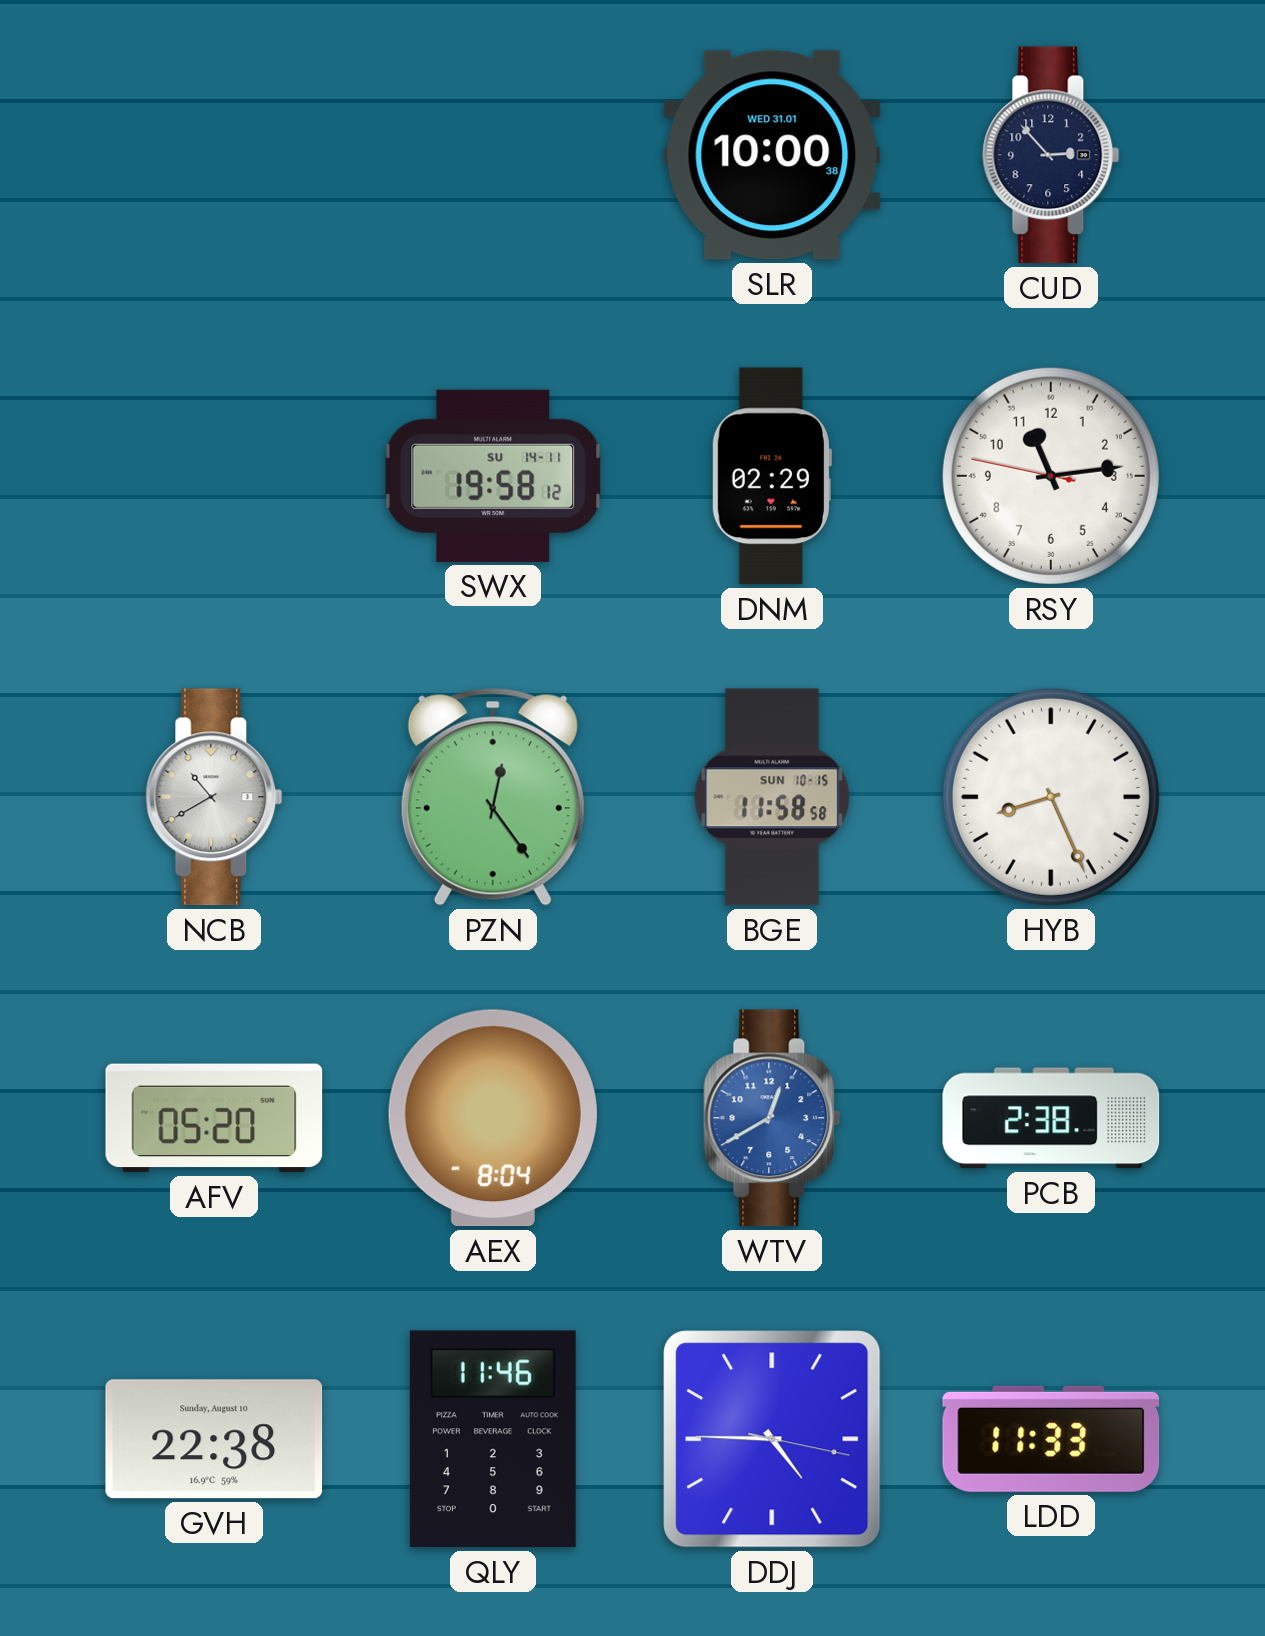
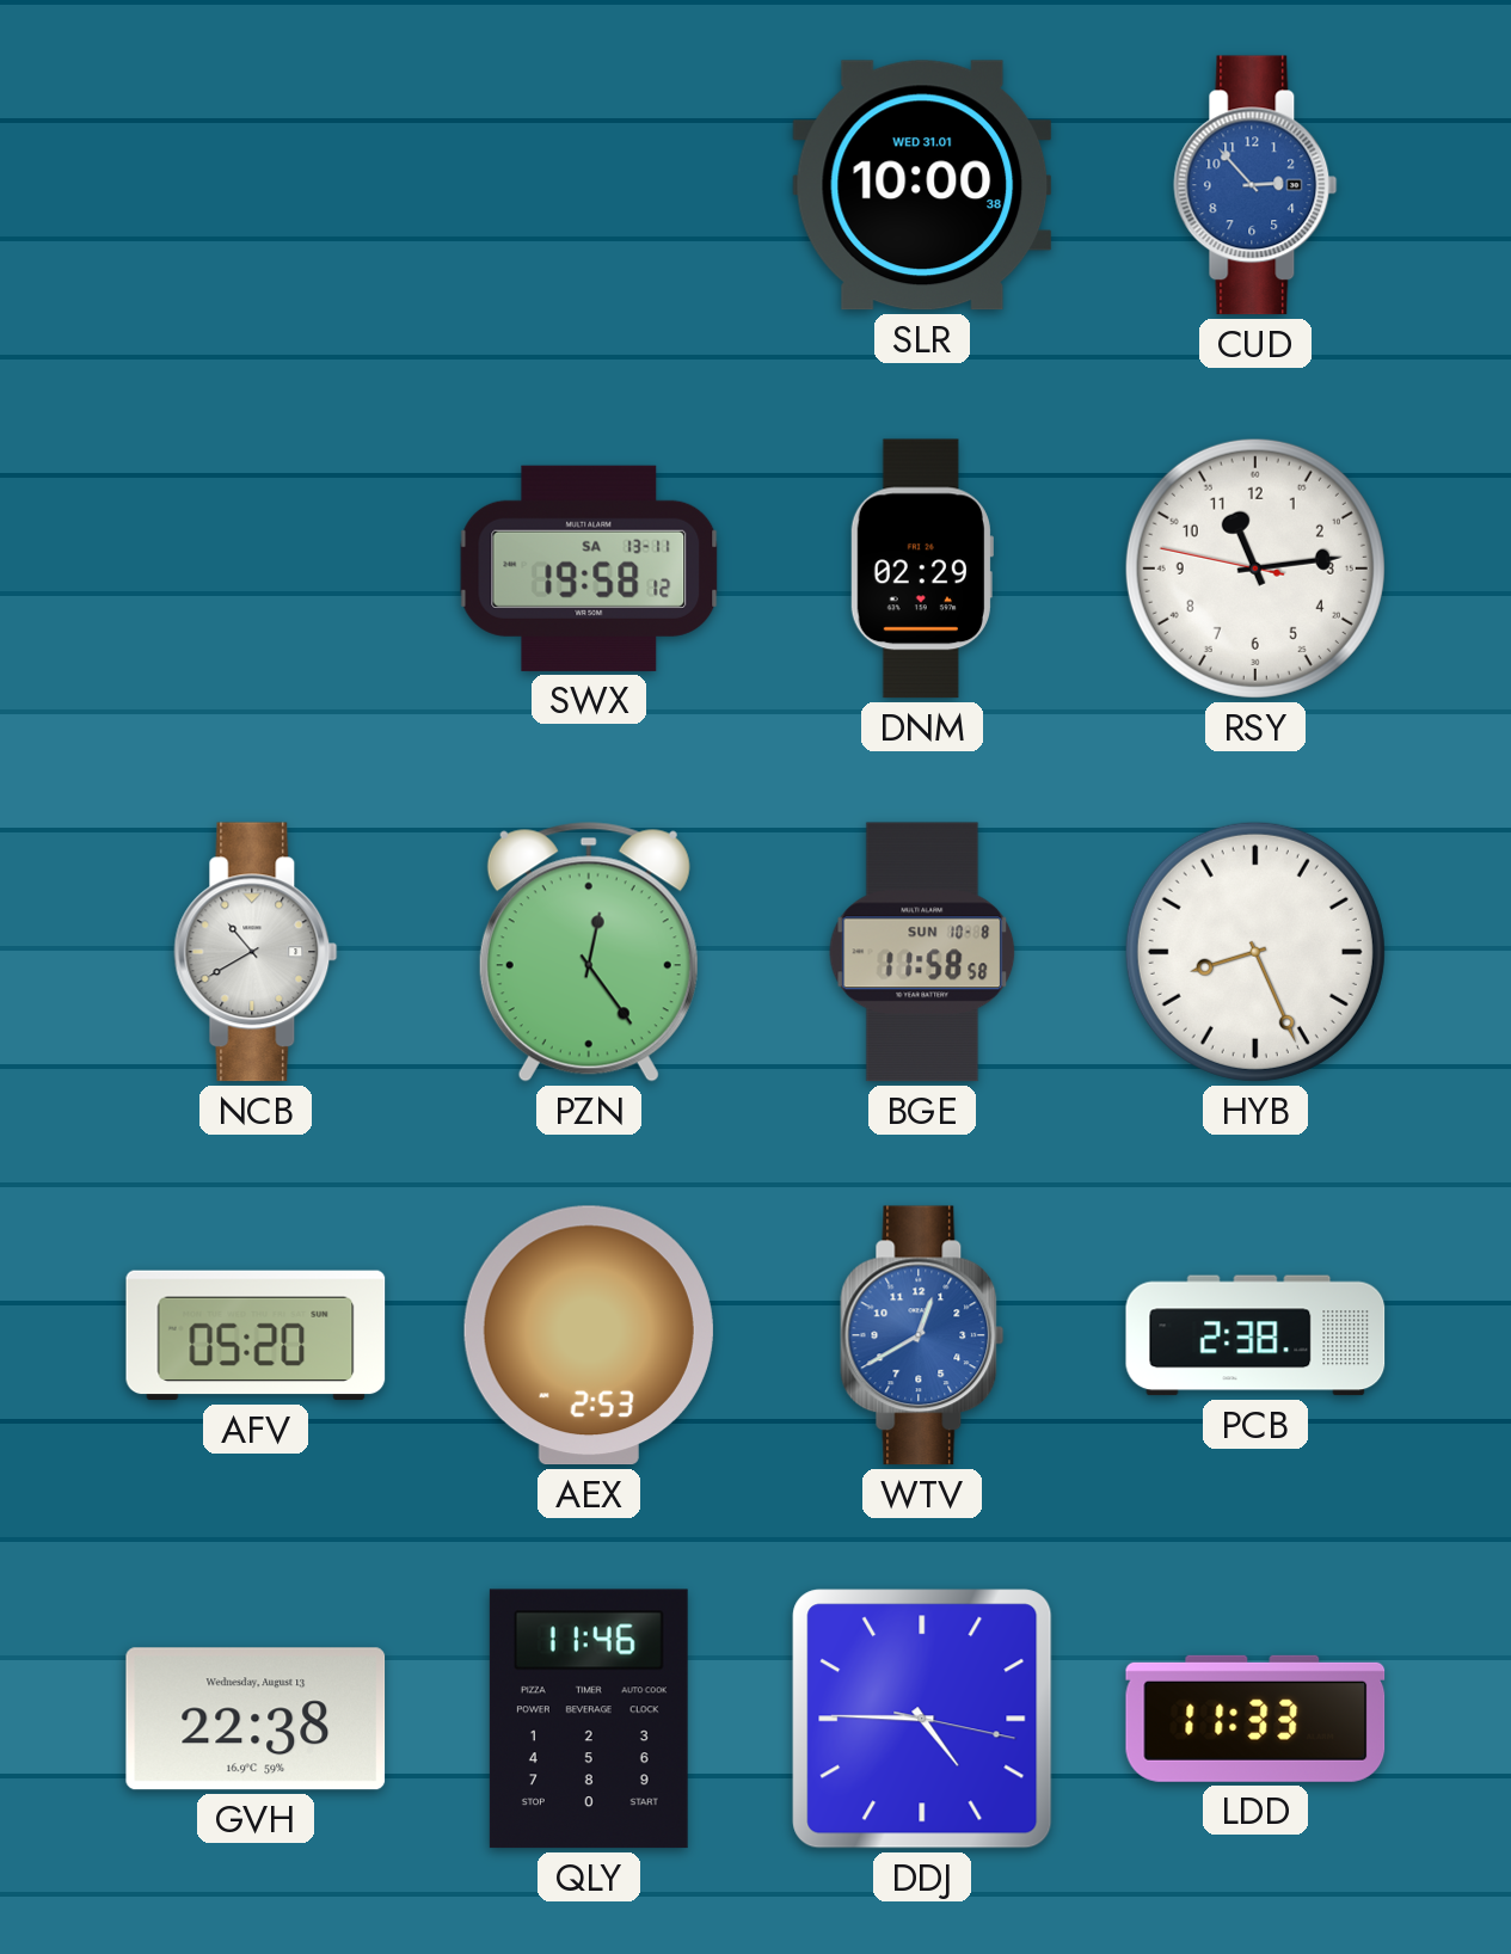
CUD dial: navy -> blue
SWX date: SU 14-11 -> SA 13-11
BGE date: SUN 10-15 -> SUN 10-8
AEX: 8:04 -> 2:53
GVH date: Sunday, August 10 -> Wednesday, August 13
